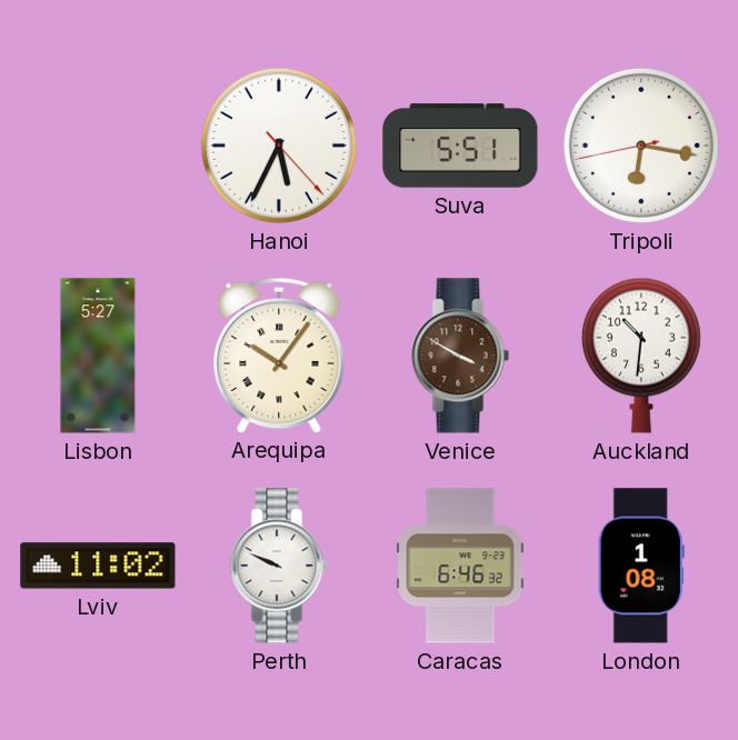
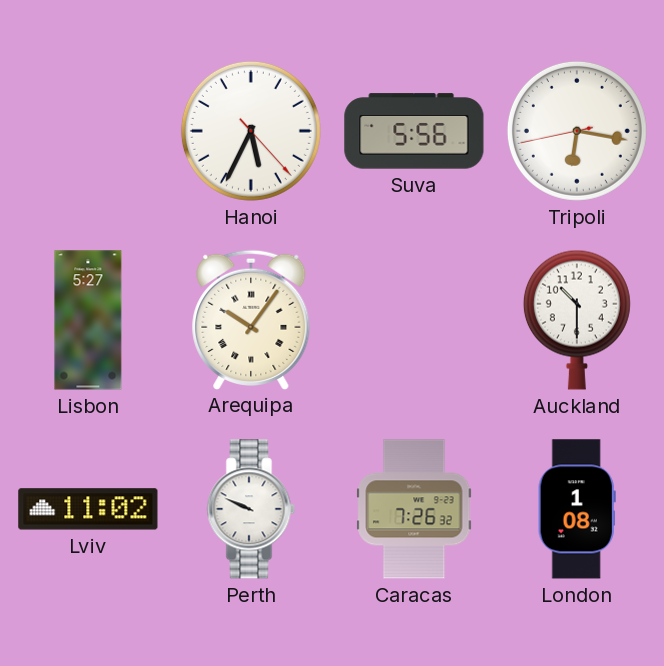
Suva: 5:51 -> 5:56
Venice: 3:50 -> none
Auckland: 10:31 -> 10:30
Caracas: 6:46 -> 7:26
